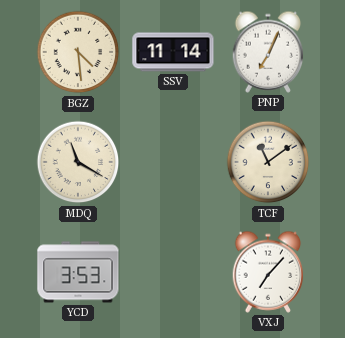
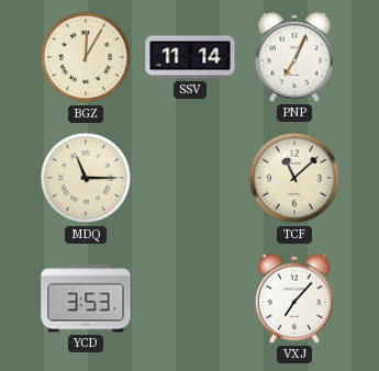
BGZ: 4:29 -> 12:05
MDQ: 11:20 -> 11:15
TCF: 11:09 -> 11:08
